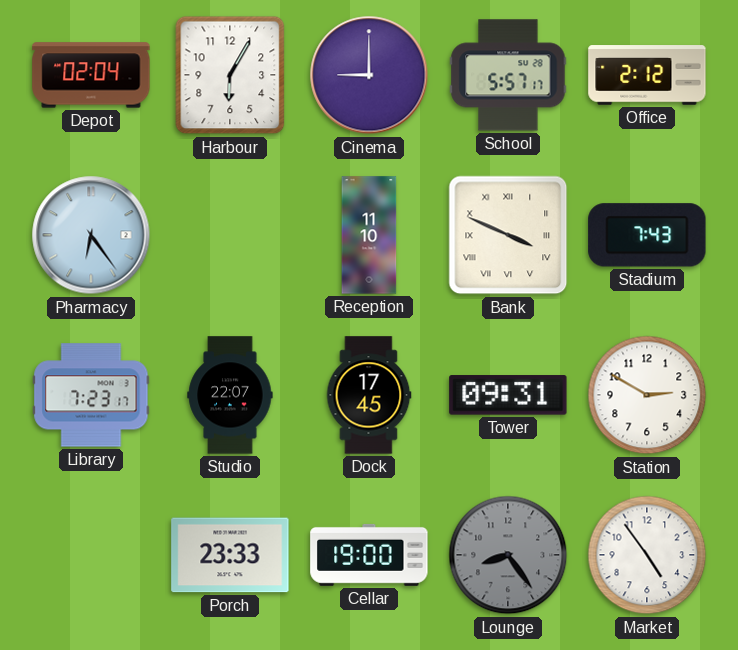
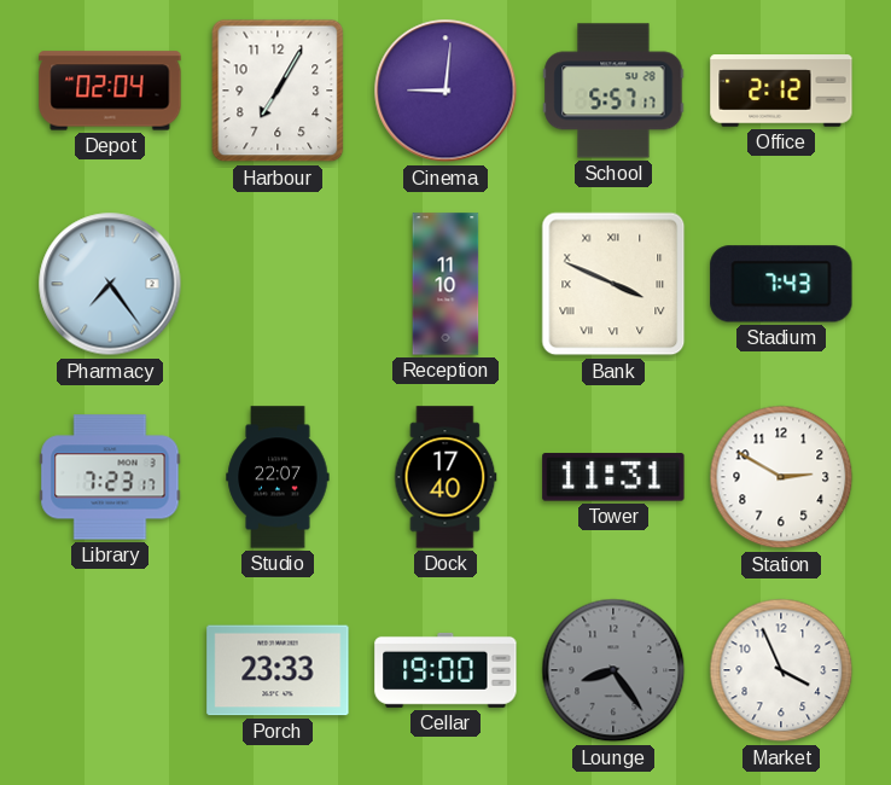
Harbour: 6:05 -> 7:05
Cinema: 9:00 -> 9:01
Pharmacy: 6:24 -> 7:24
Dock: 17:45 -> 17:40
Tower: 09:31 -> 11:31
Market: 4:54 -> 3:56
